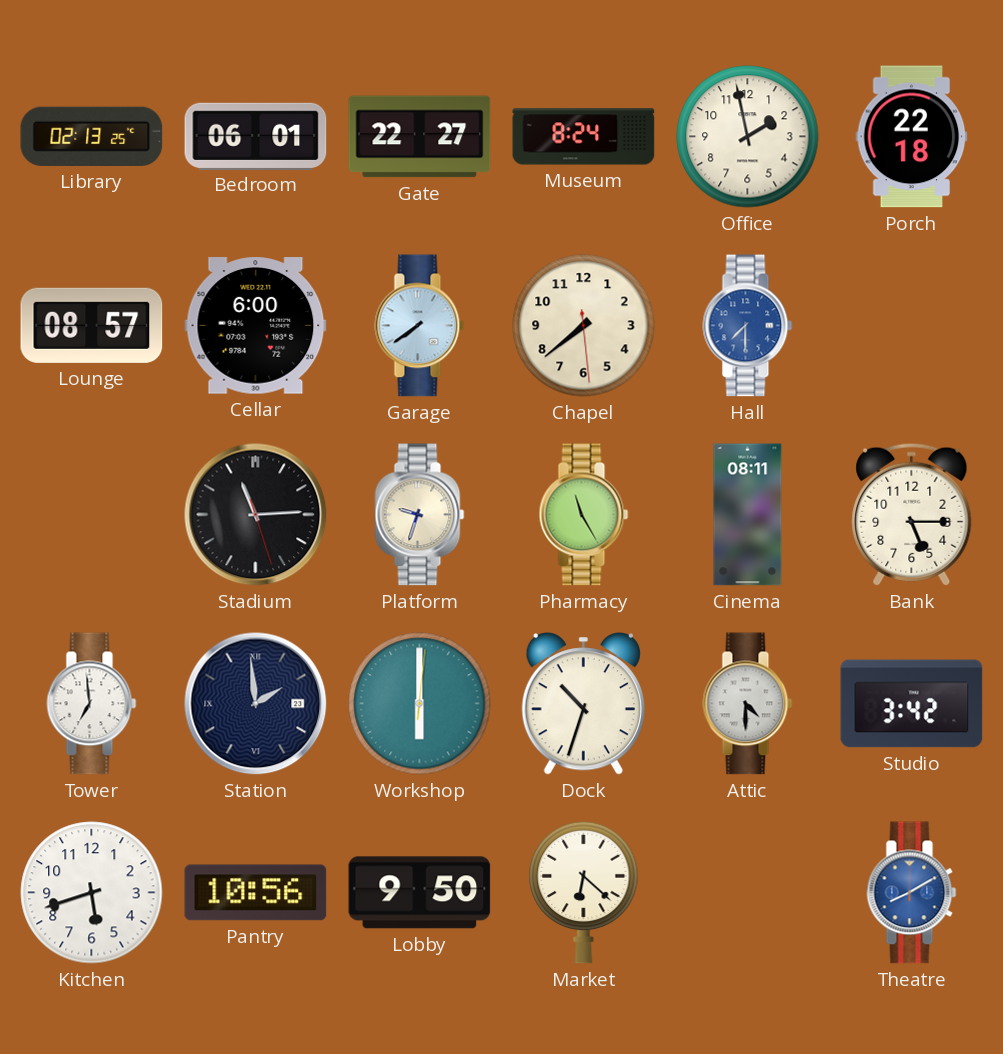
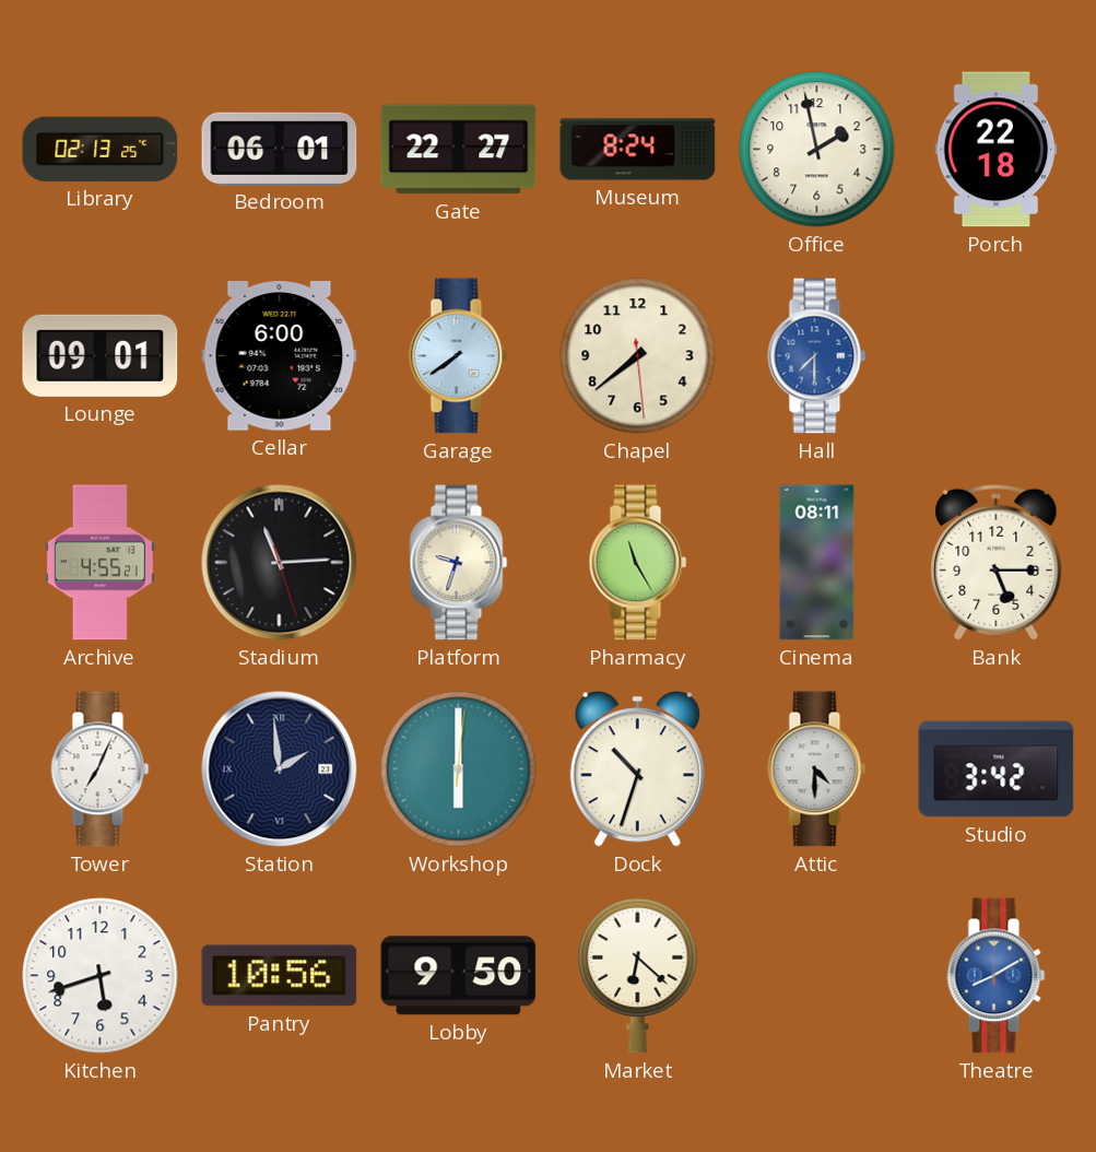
Lounge: 08:57 -> 09:01
Archive: none -> 4:55
Tower: 6:59 -> 7:04
